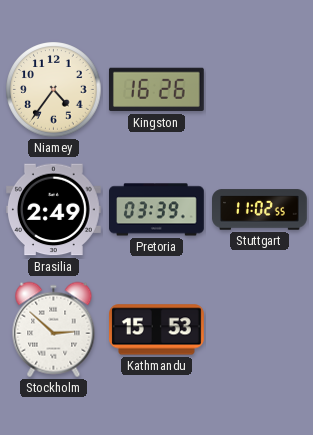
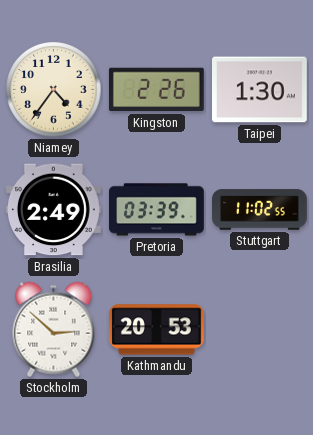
Kingston: 16:26 -> 2:26
Taipei: none -> 1:30
Kathmandu: 15:53 -> 20:53
